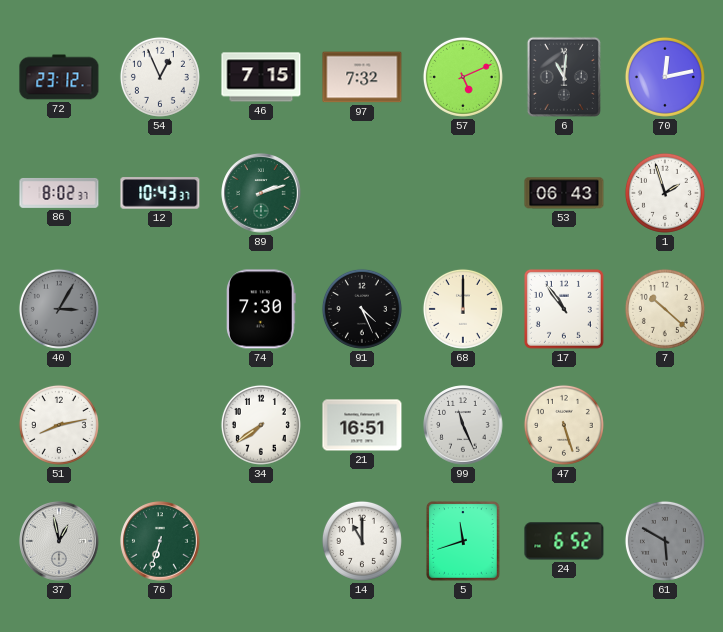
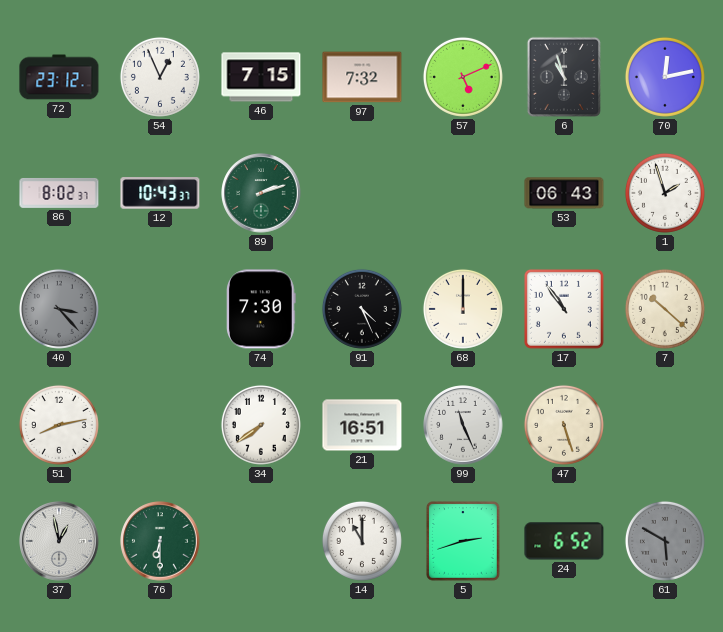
6: 11:01 -> 10:57
40: 3:05 -> 3:23
76: 6:33 -> 6:30
5: 11:42 -> 2:42
